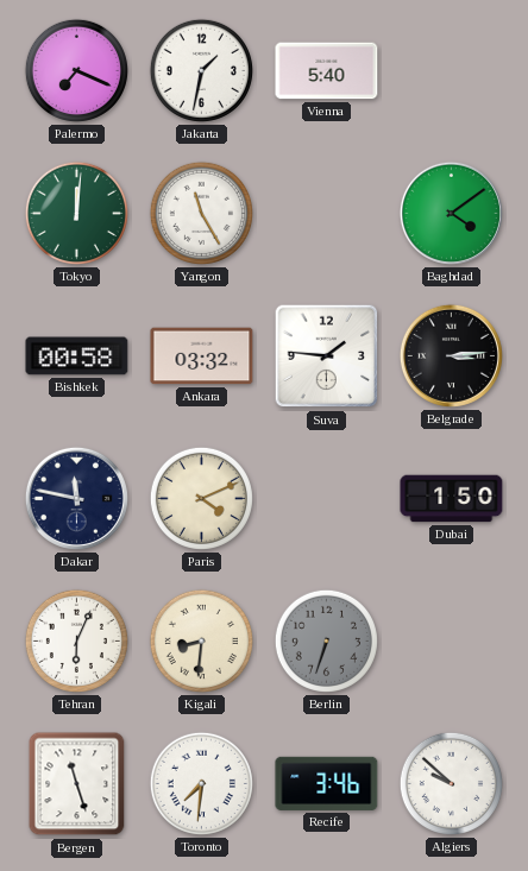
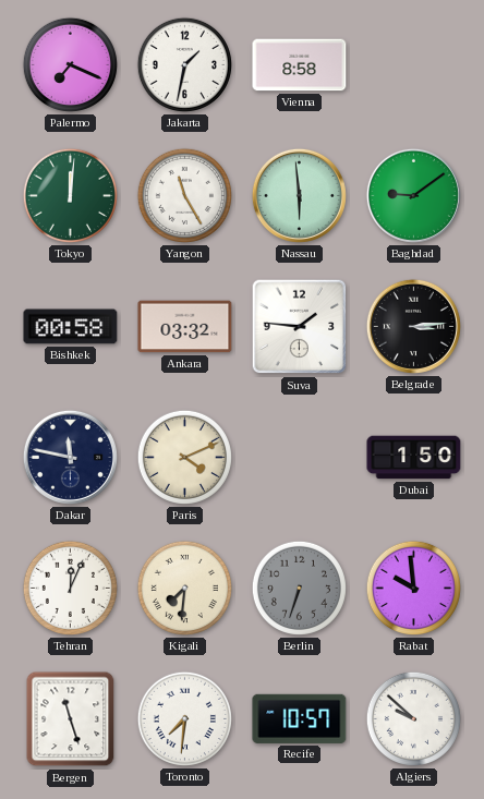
Vienna: 5:40 -> 8:58
Nassau: none -> 5:59
Baghdad: 4:09 -> 9:09
Tehran: 6:04 -> 12:04
Kigali: 8:31 -> 7:31
Rabat: none -> 9:59
Recife: 3:46 -> 10:57
